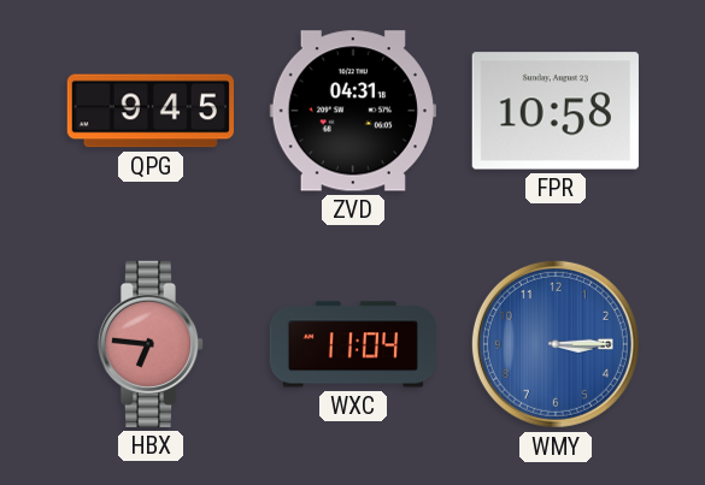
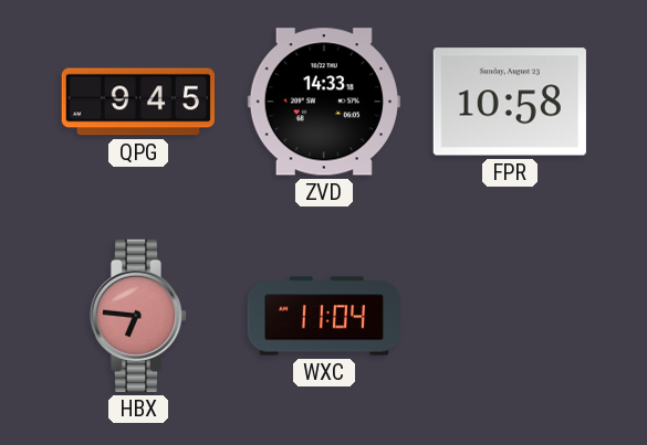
ZVD: 04:31 -> 14:33
WMY: 3:15 -> none
